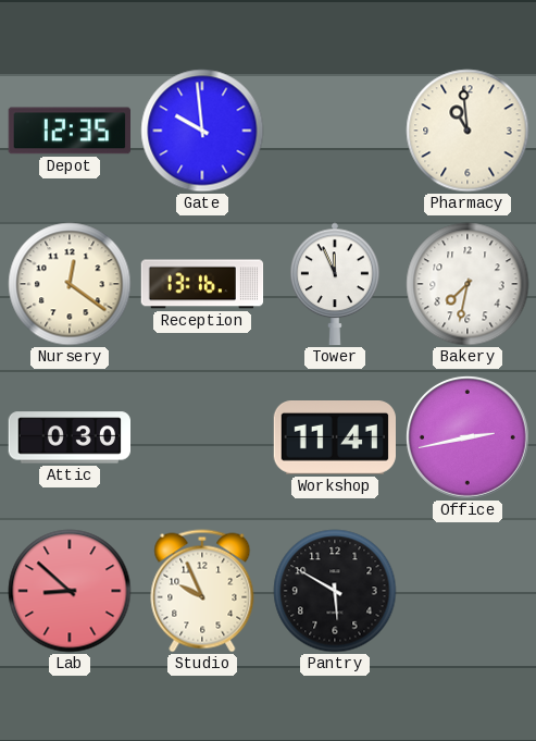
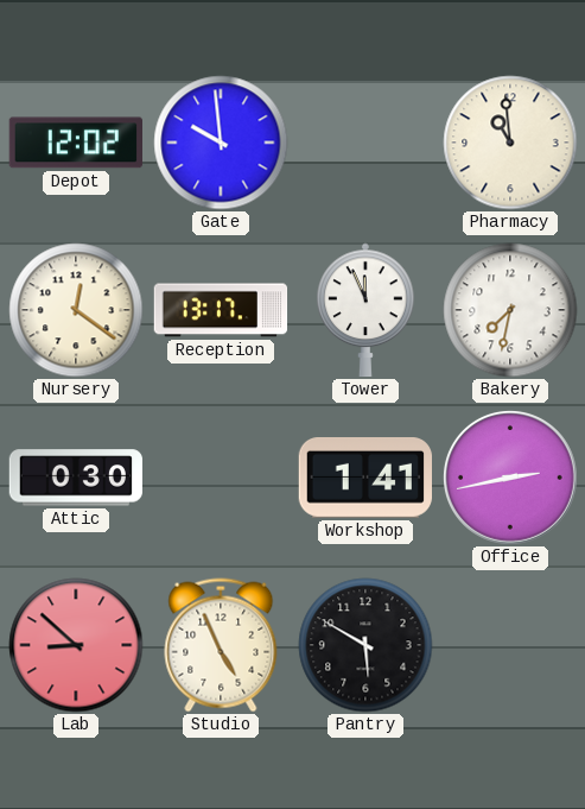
Depot: 12:35 -> 12:02
Reception: 13:16 -> 13:17
Workshop: 11:41 -> 1:41
Studio: 9:56 -> 4:56
